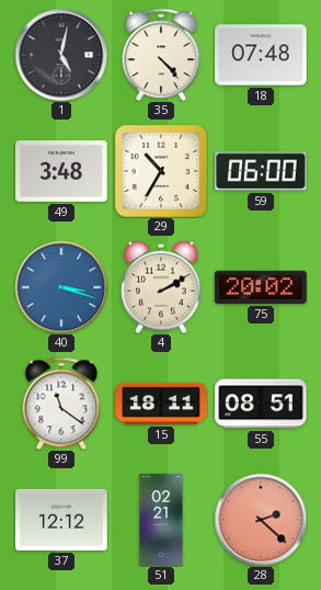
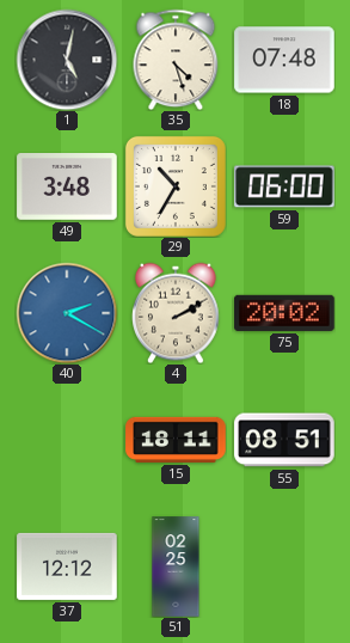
35: 4:23 -> 4:27
40: 3:18 -> 2:20
99: 11:21 -> none
51: 02:21 -> 02:25
28: 2:22 -> none
